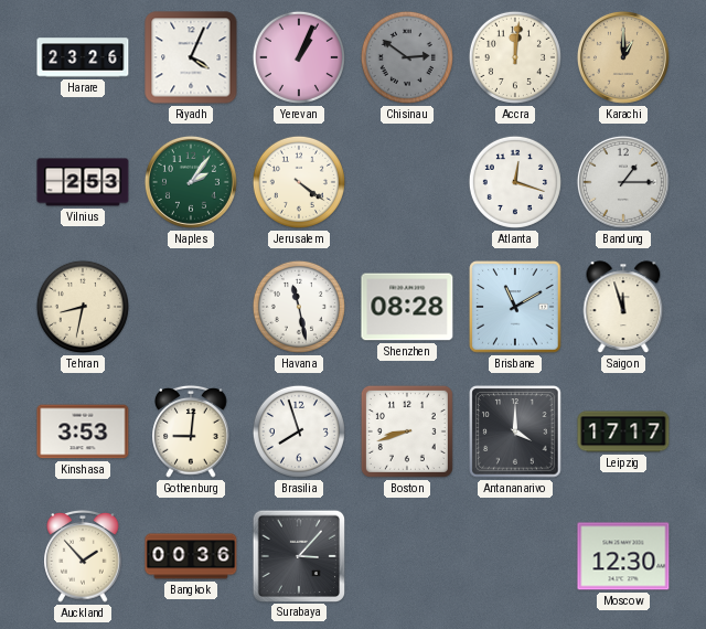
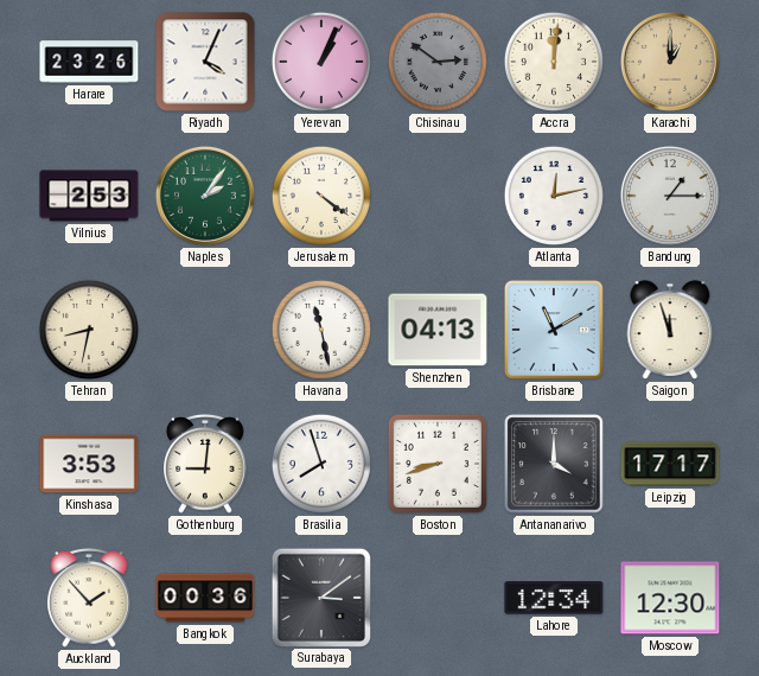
Atlanta: 12:18 -> 12:13
Shenzhen: 08:28 -> 04:13
Surabaya: 3:07 -> 3:09
Lahore: none -> 12:34
